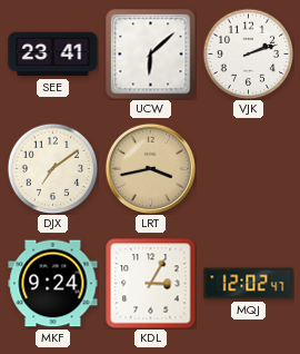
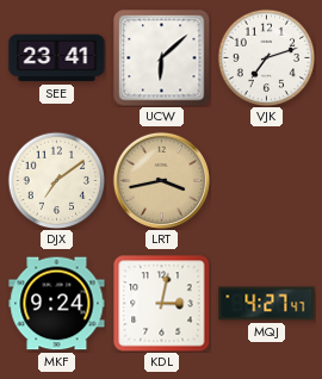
VJK: 2:12 -> 7:12
KDL: 3:05 -> 3:02
MQJ: 12:02 -> 4:27
